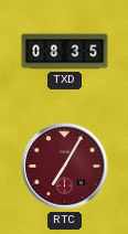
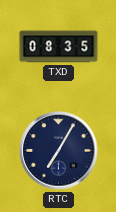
RTC dial: burgundy -> navy
